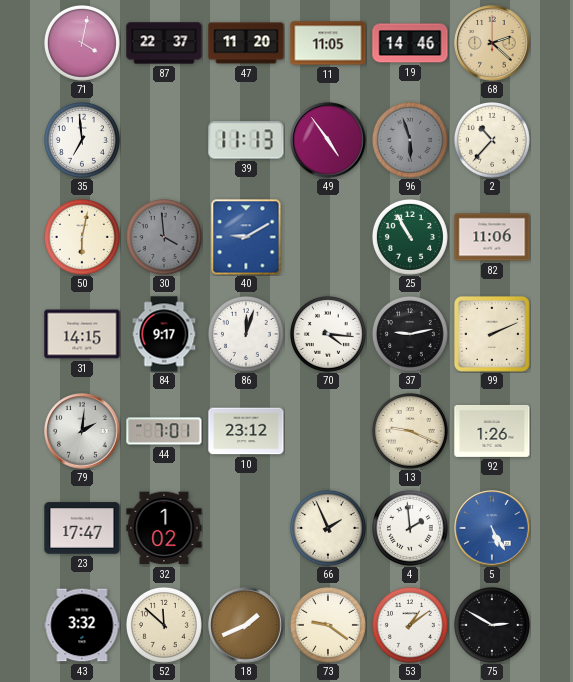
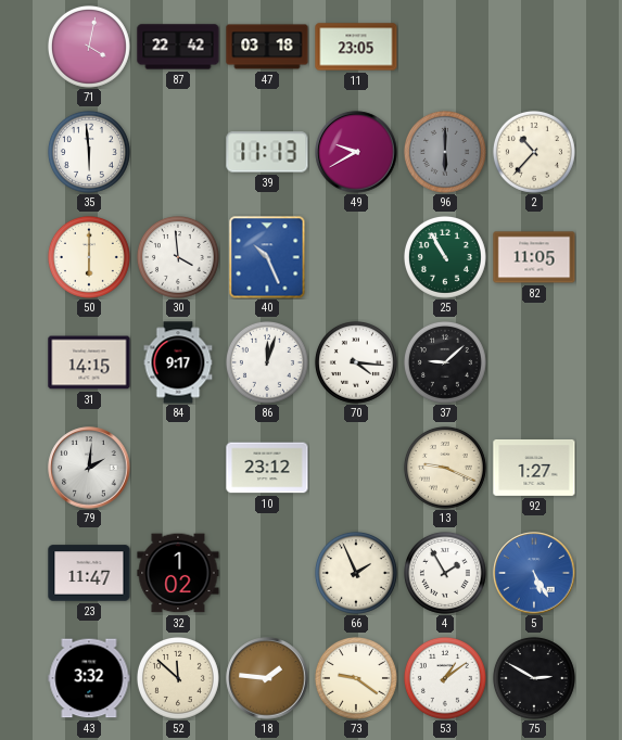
87: 22:37 -> 22:42
47: 11:20 -> 03:18
11: 11:05 -> 23:05
19: 14:46 -> none
68: 2:22 -> none
35: 6:59 -> 5:59
49: 4:54 -> 9:40
96: 5:57 -> 6:00
50: 6:02 -> 6:00
30 dial: grey -> white
40: 9:10 -> 10:26
82: 11:06 -> 11:05
37: 9:13 -> 9:08
99: 2:11 -> none
44: 7:01 -> none
92: 1:26 -> 1:27
23: 17:47 -> 11:47
4: 1:59 -> 1:55
18: 1:41 -> 1:46
